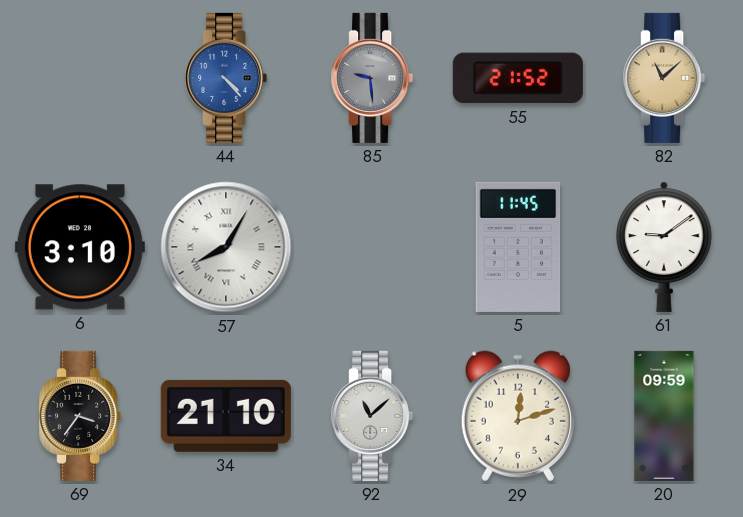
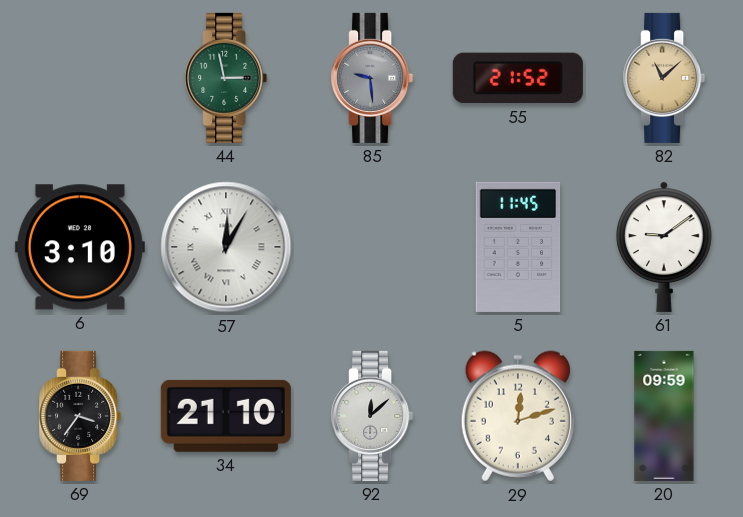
44: 4:23 -> 2:58
44 dial: blue -> green
57: 8:05 -> 12:05
92: 11:08 -> 12:08
